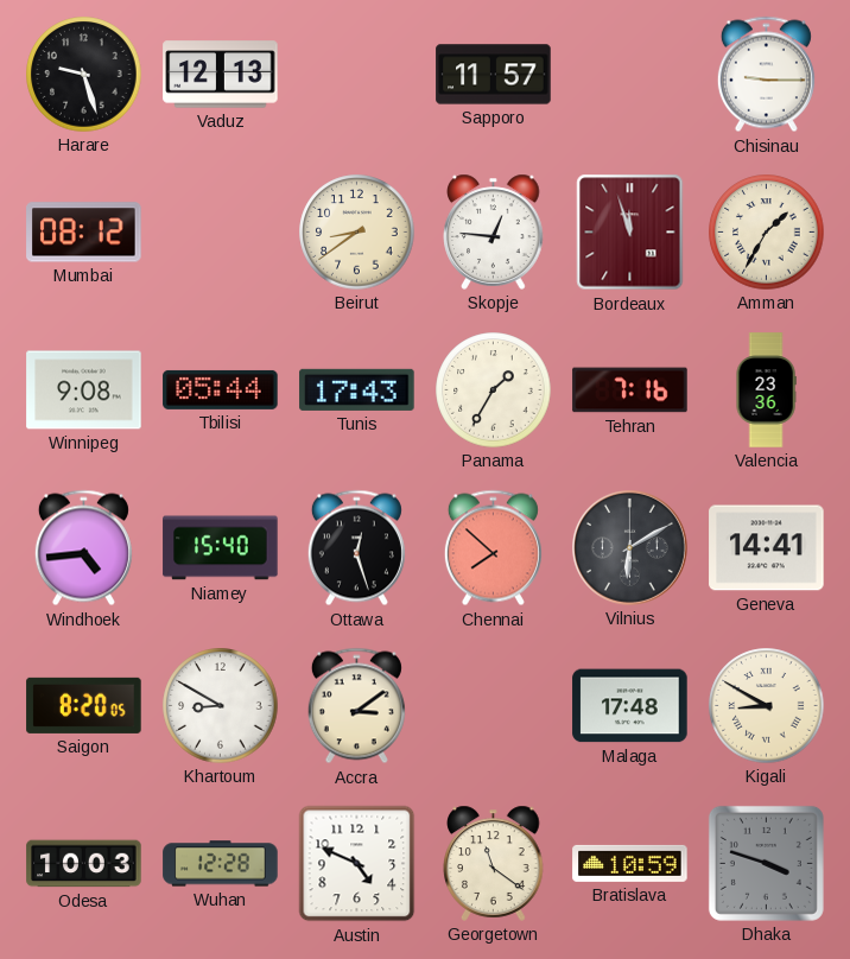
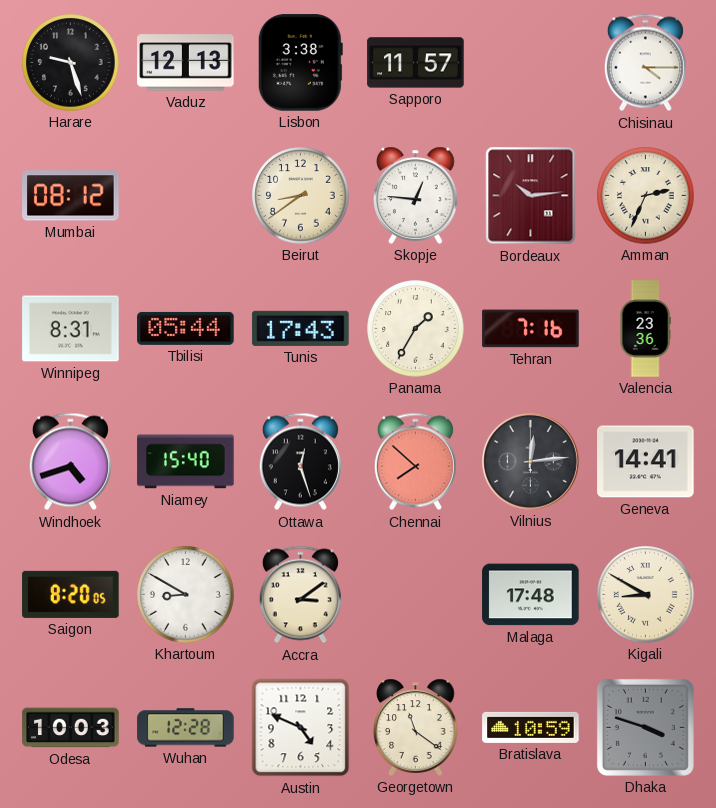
Lisbon: none -> 3:38
Chisinau: 9:15 -> 4:15
Bordeaux: 11:57 -> 10:14
Amman: 1:35 -> 2:34
Winnipeg: 9:08 -> 8:31
Windhoek: 4:44 -> 4:42
Vilnius: 6:10 -> 12:14
